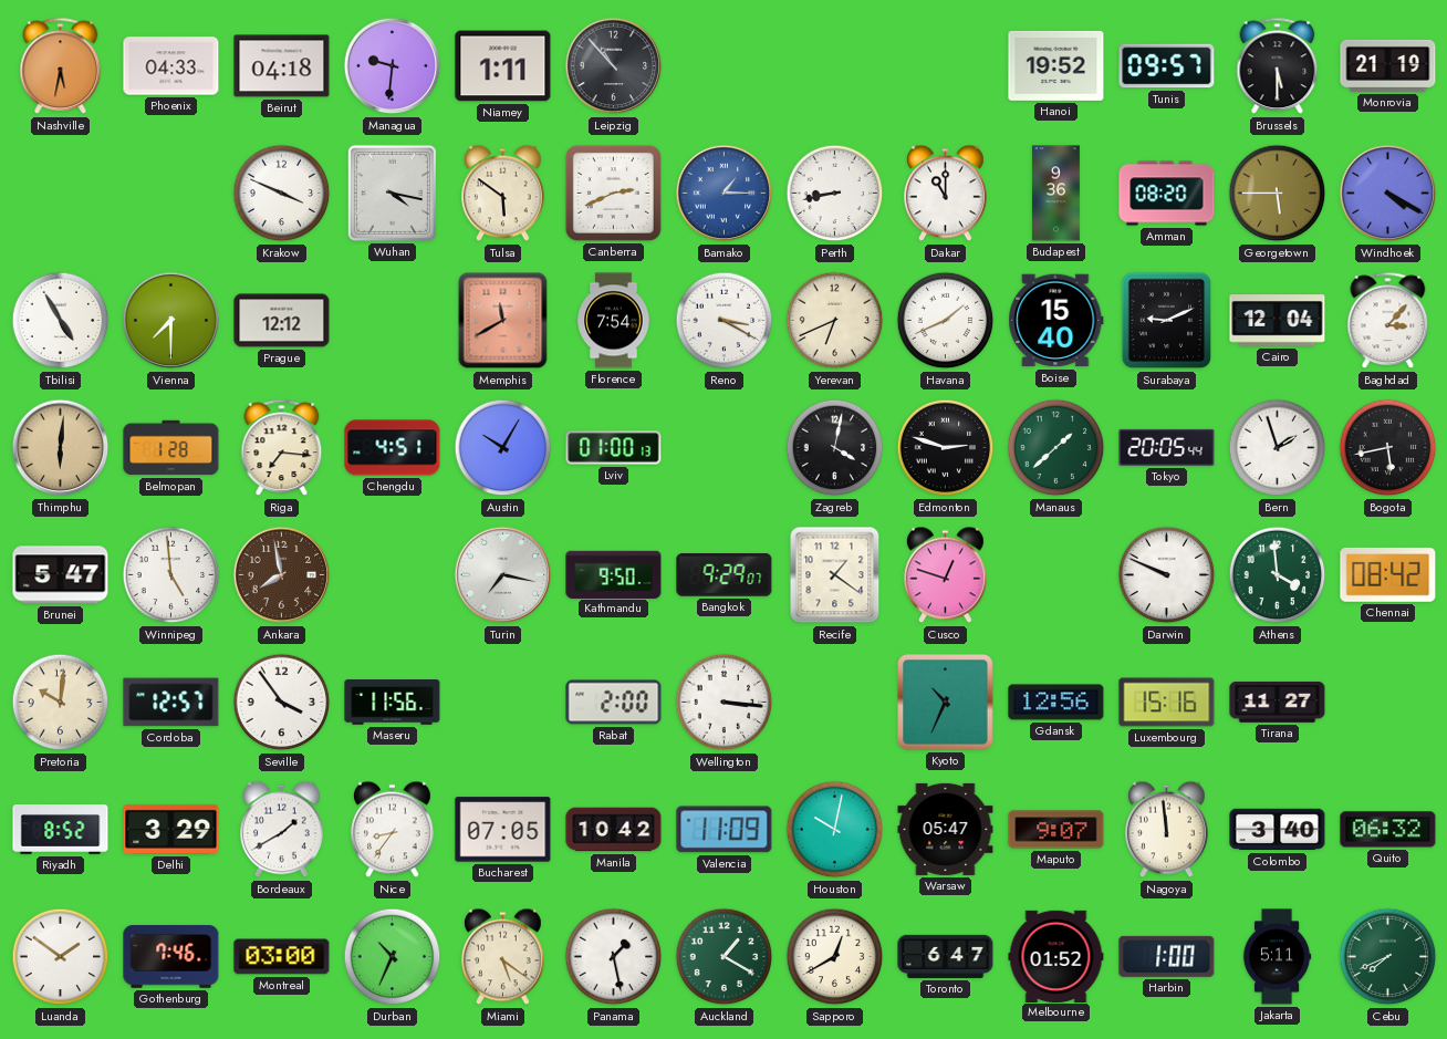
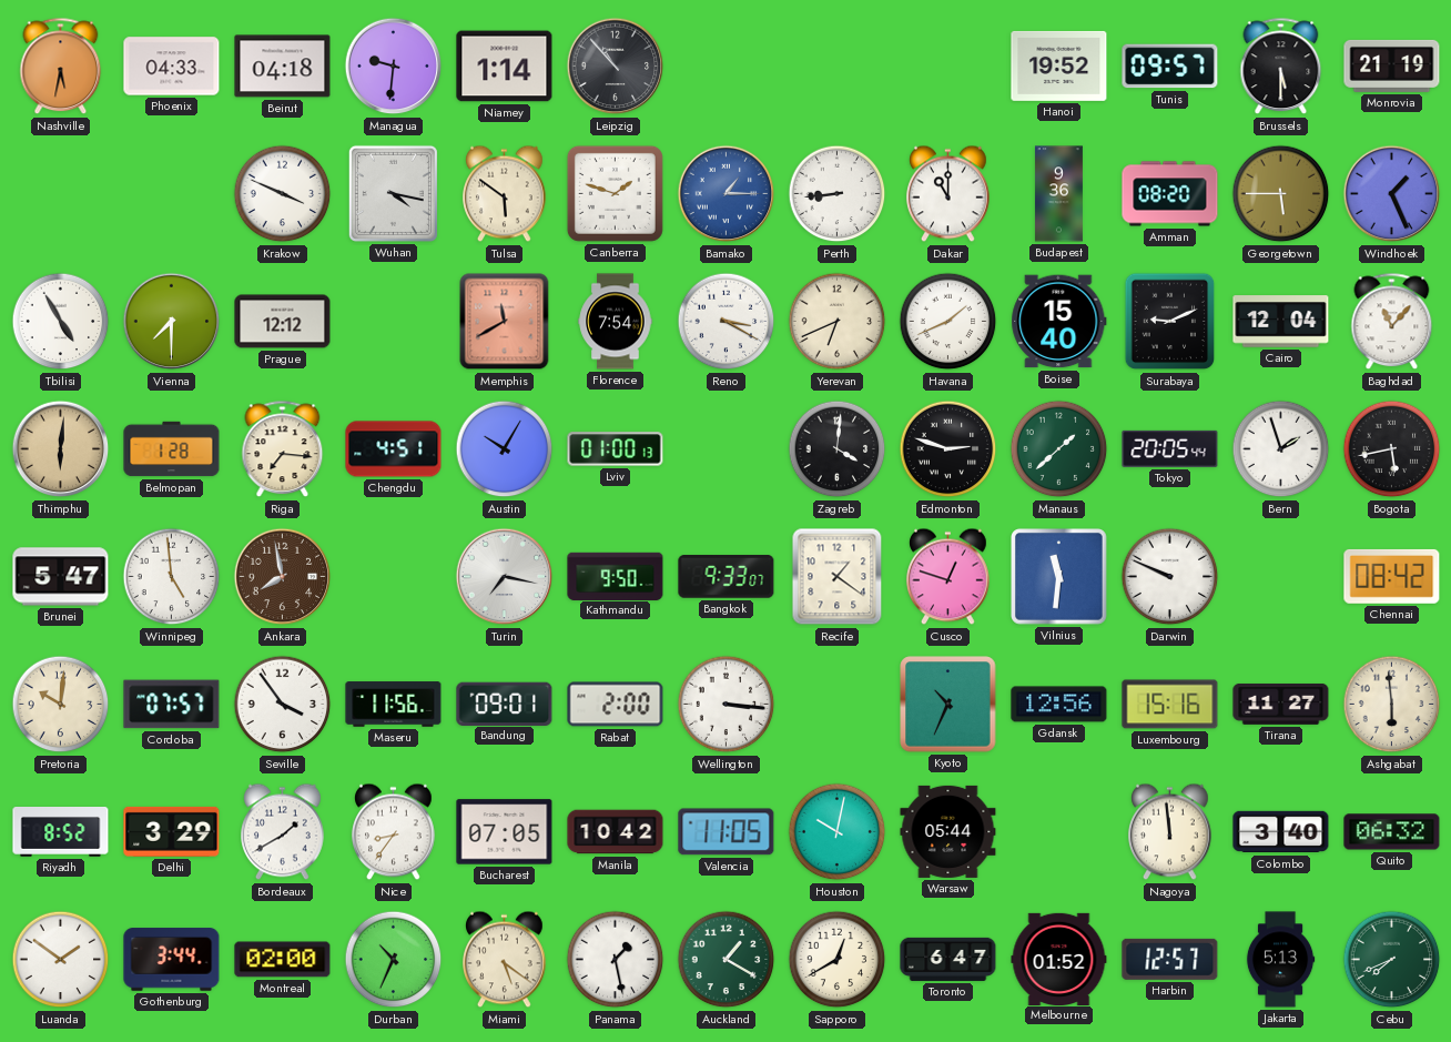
Niamey: 1:11 -> 1:14
Canberra: 2:41 -> 1:48
Perth: 8:43 -> 8:44
Windhoek: 4:20 -> 1:26
Baghdad: 3:07 -> 11:07
Zagreb: 4:02 -> 4:01
Bangkok: 9:29 -> 9:33
Vilnius: none -> 11:31
Athens: 3:59 -> none
Cordoba: 12:57 -> 07:57
Bandung: none -> 09:01
Ashgabat: none -> 5:59
Valencia: 11:09 -> 11:05
Warsaw: 05:47 -> 05:44
Maputo: 9:07 -> none
Gothenburg: 7:46 -> 3:44
Montreal: 03:00 -> 02:00
Harbin: 1:00 -> 12:57
Jakarta: 5:11 -> 5:13
